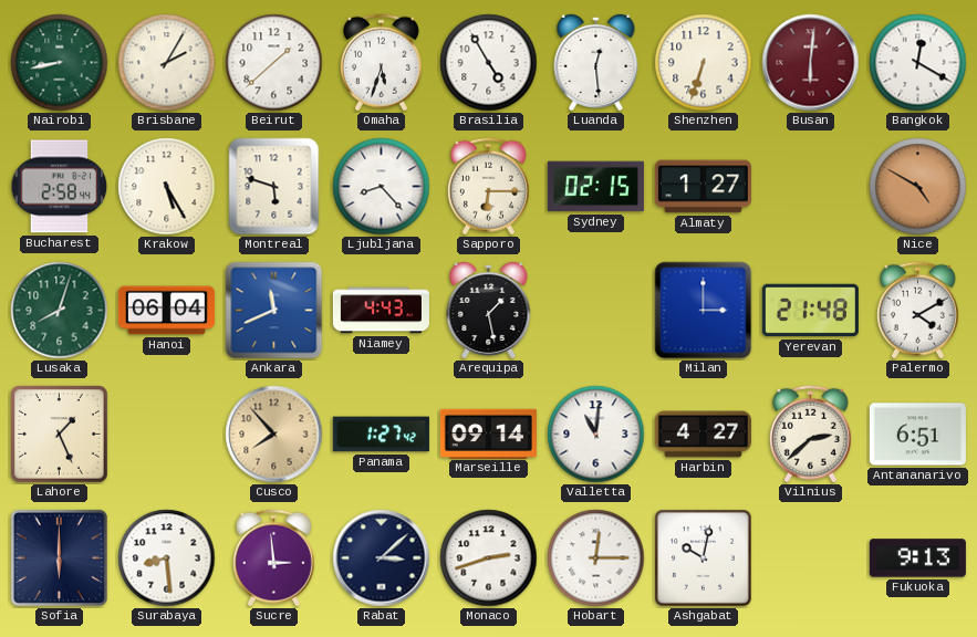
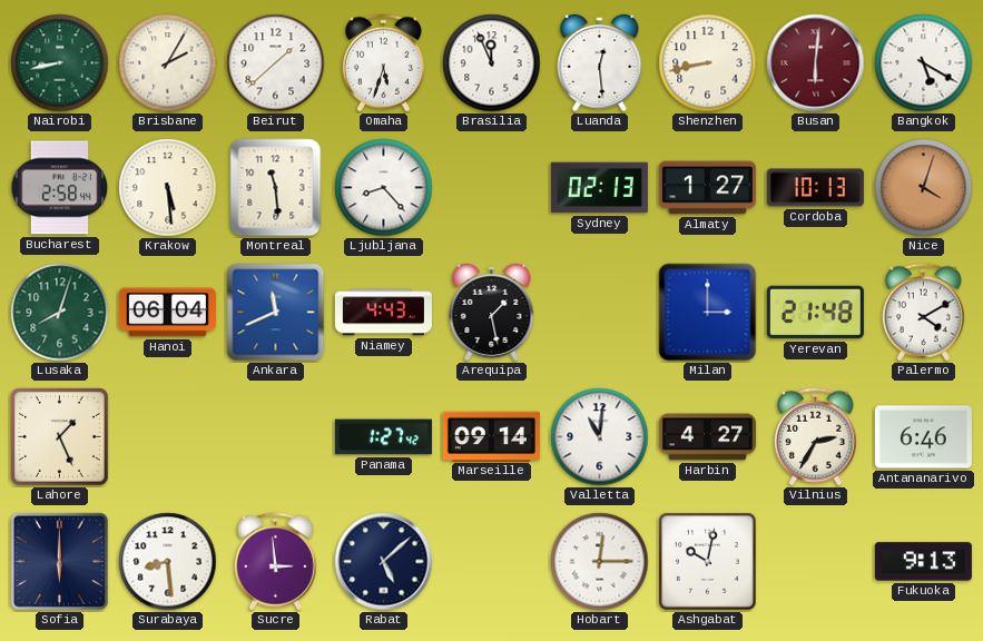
Brasilia: 4:55 -> 11:56
Shenzhen: 6:33 -> 8:43
Bangkok: 12:20 -> 5:20
Krakow: 5:25 -> 5:29
Montreal: 5:48 -> 11:29
Sapporo: 6:15 -> none
Sydney: 02:15 -> 02:13
Cordoba: none -> 10:13
Nice: 4:50 -> 4:03
Cusco: 7:53 -> none
Vilnius: 2:38 -> 2:35
Antananarivo: 6:51 -> 6:46
Rabat: 3:08 -> 5:08
Monaco: 2:42 -> none
